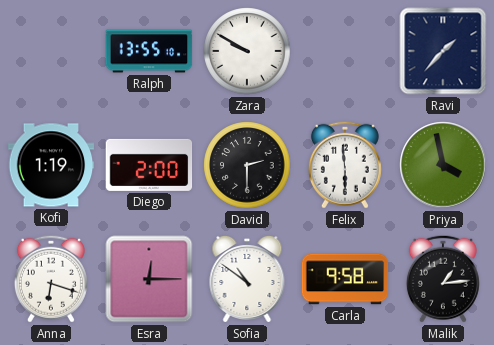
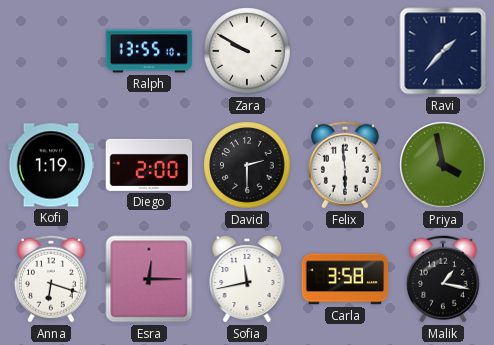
Sofia: 10:51 -> 11:43
Carla: 9:58 -> 3:58
Malik: 1:14 -> 1:17
